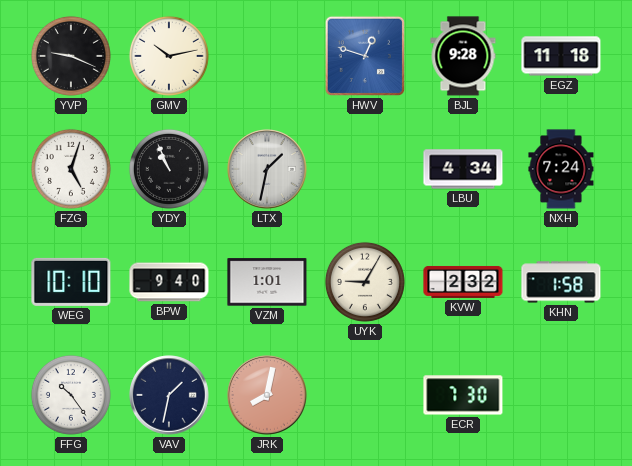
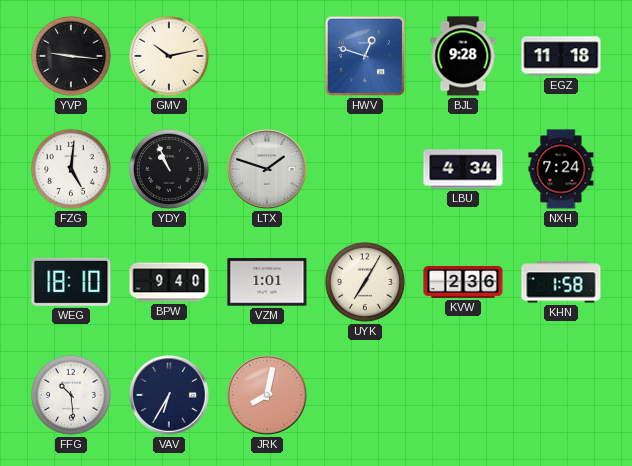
YVP: 9:19 -> 9:16
FZG: 5:03 -> 5:01
LTX: 1:32 -> 1:48
WEG: 10:10 -> 18:10
UYK: 9:05 -> 7:05
KVW: 2:32 -> 2:36
FFG: 10:24 -> 10:29
VAV: 1:32 -> 6:35
ECR: 7:30 -> none
